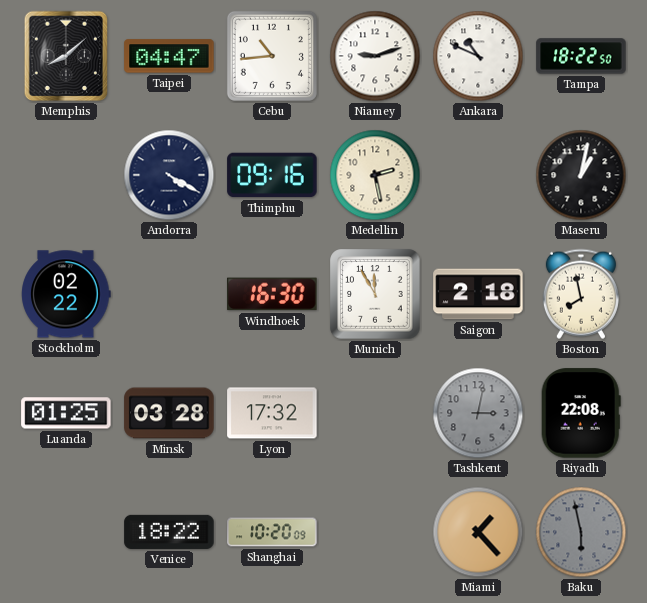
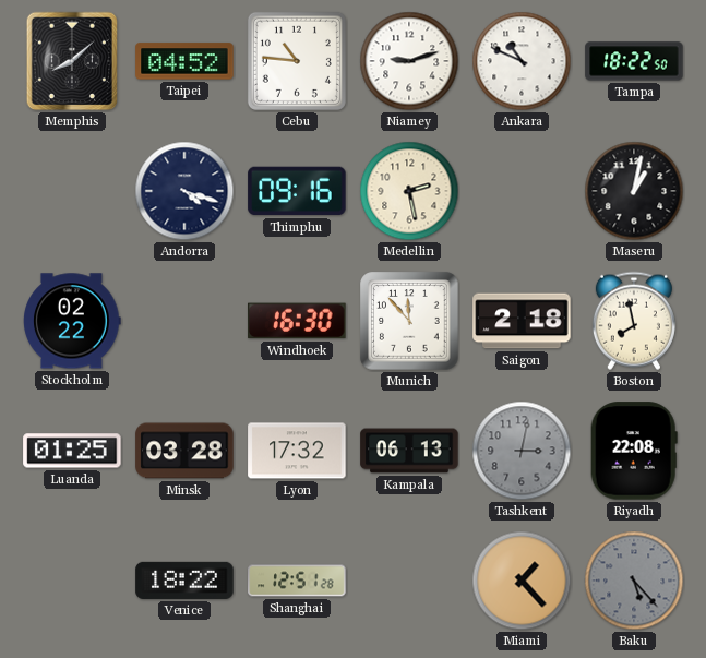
Taipei: 04:47 -> 04:52
Cebu: 10:44 -> 10:46
Andorra: 4:20 -> 4:18
Munich: 11:55 -> 11:53
Kampala: none -> 06:13
Shanghai: 10:20 -> 12:51
Baku: 5:58 -> 5:23
